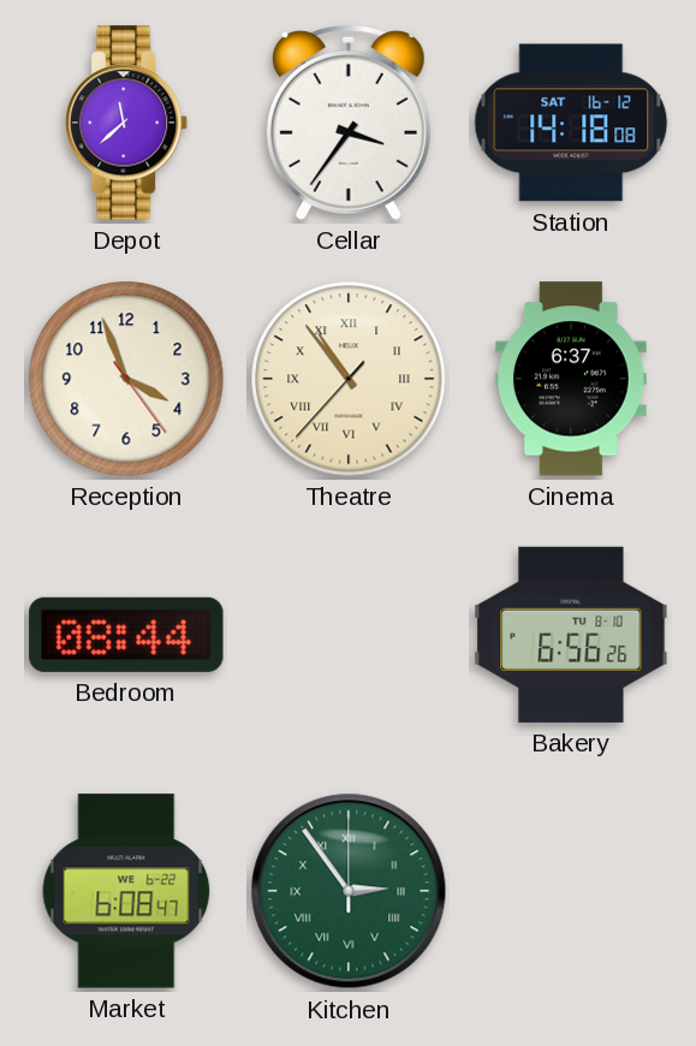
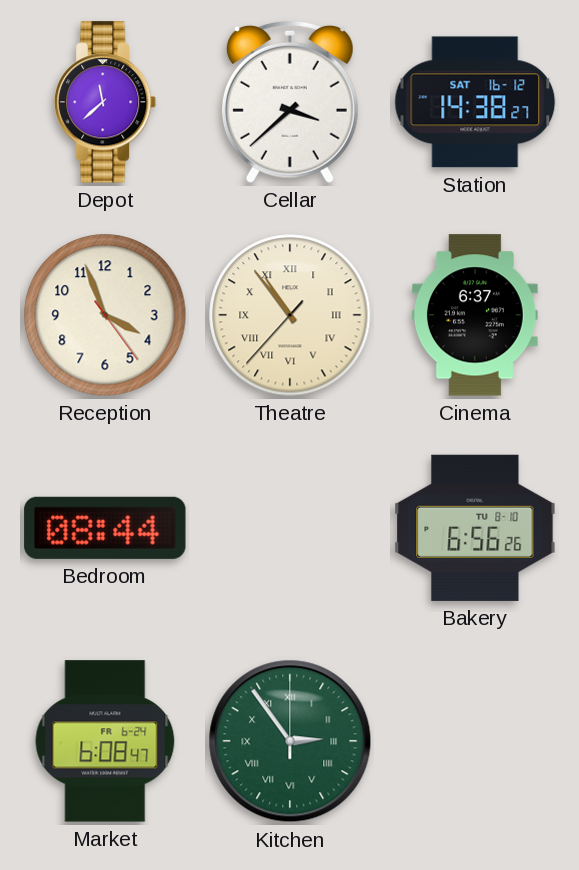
Cellar: 3:36 -> 3:38
Station: 14:18 -> 14:38
Market date: WE 6-22 -> FR 6-24
